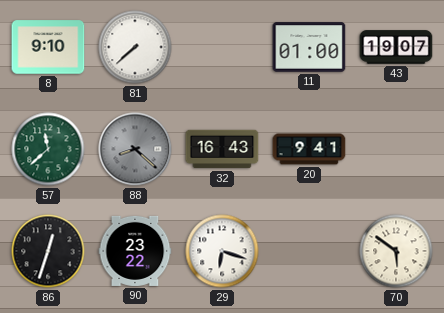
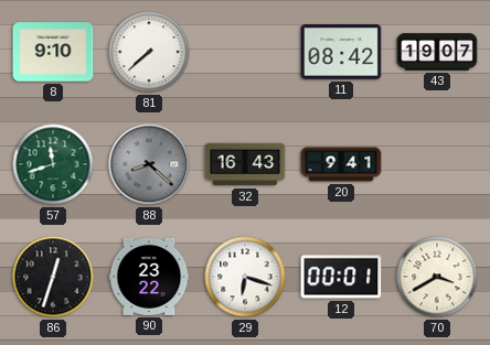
11: 01:00 -> 08:42
57: 11:38 -> 11:42
12: none -> 00:01
70: 5:51 -> 3:40
